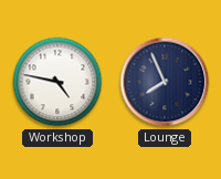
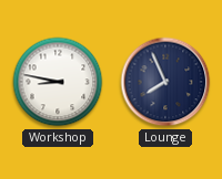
Workshop: 4:47 -> 8:47
